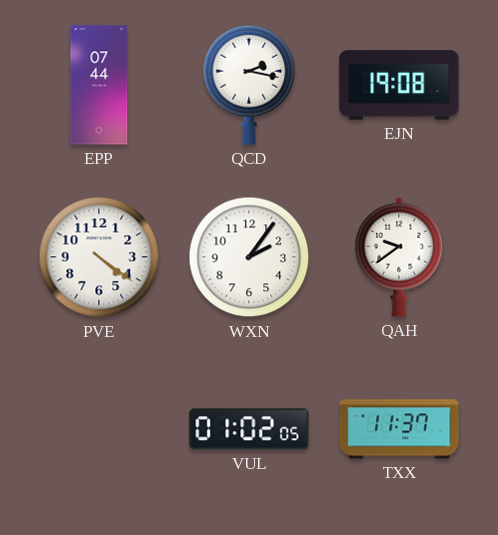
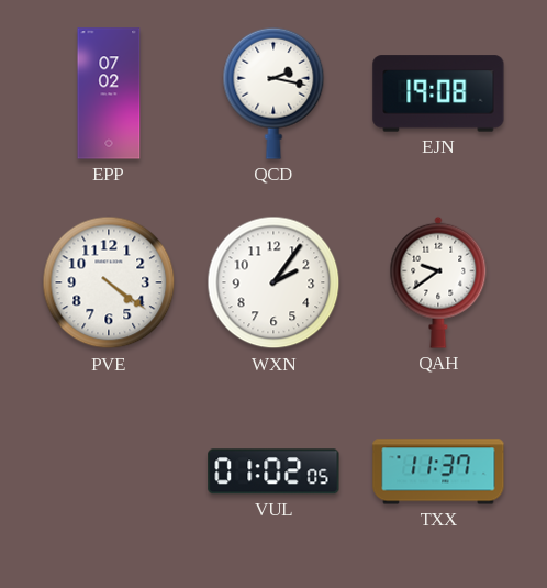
EPP: 07:44 -> 07:02
